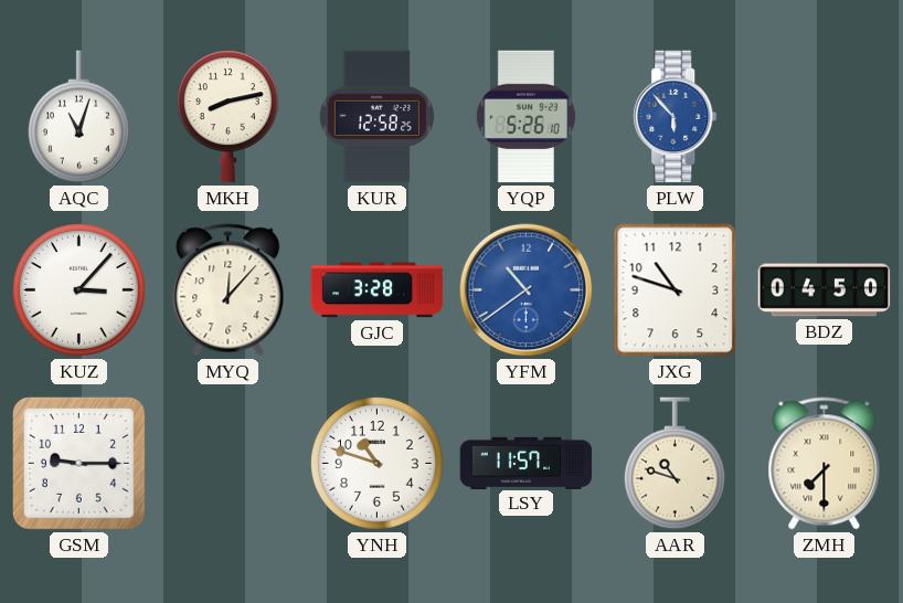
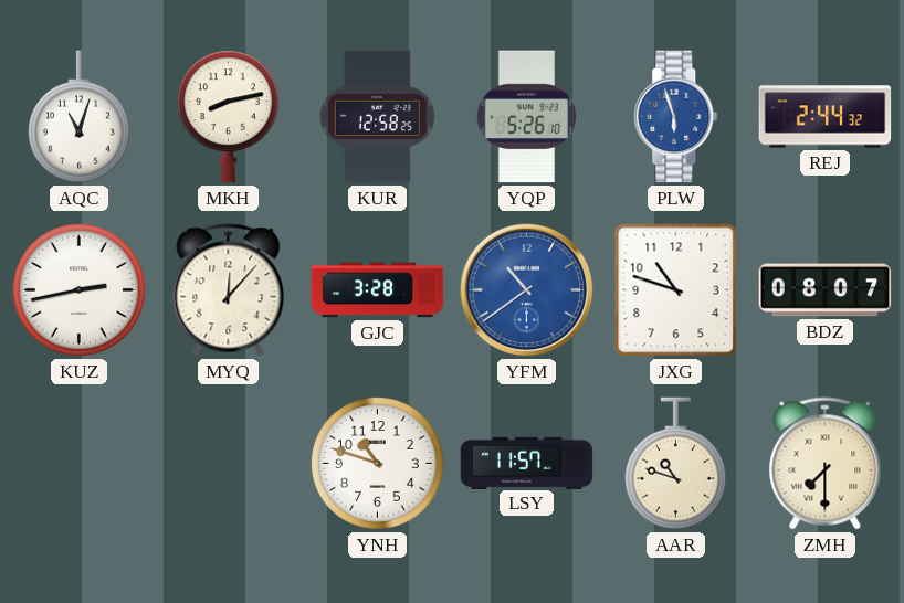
PLW: 5:53 -> 5:57
REJ: none -> 2:44
KUZ: 3:07 -> 2:43
BDZ: 04:50 -> 08:07
GSM: 9:15 -> none
